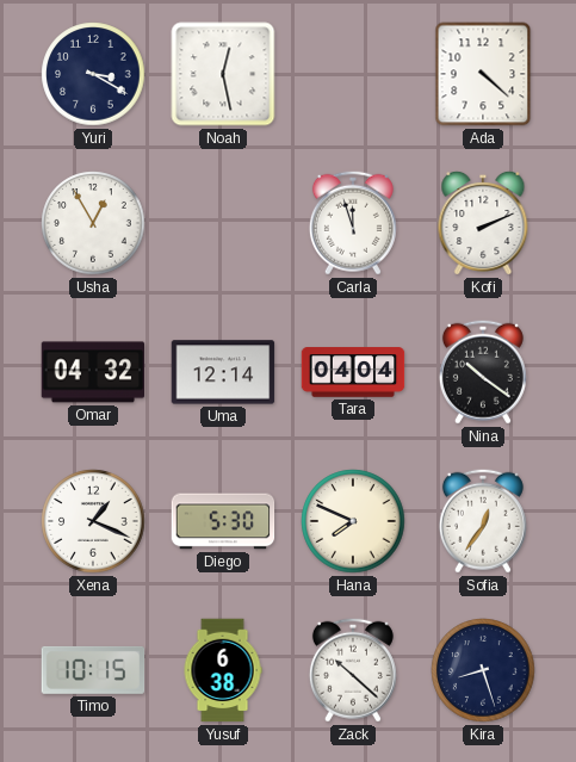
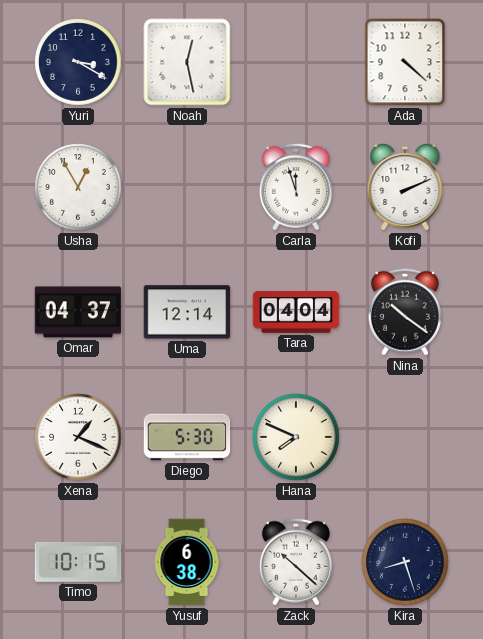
Omar: 04:32 -> 04:37
Sofia: 12:36 -> none
